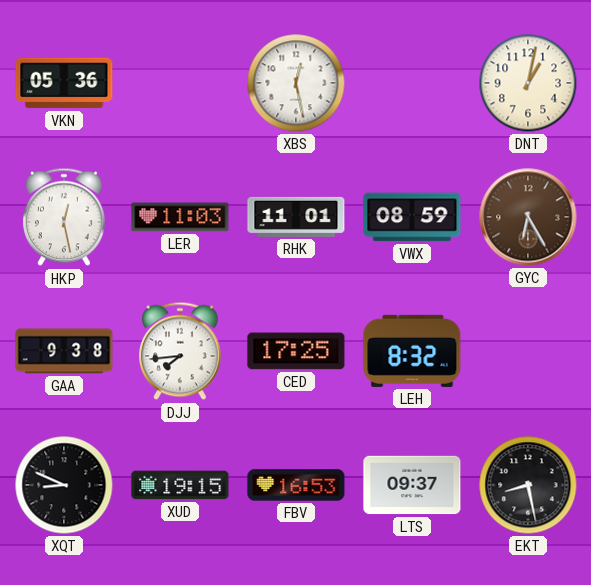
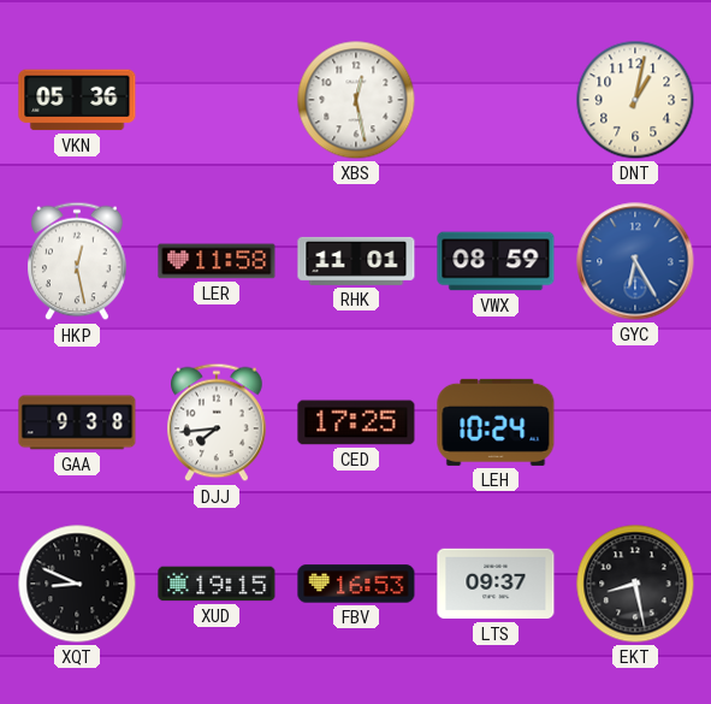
LER: 11:03 -> 11:58
GYC dial: brown -> blue
LEH: 8:32 -> 10:24
